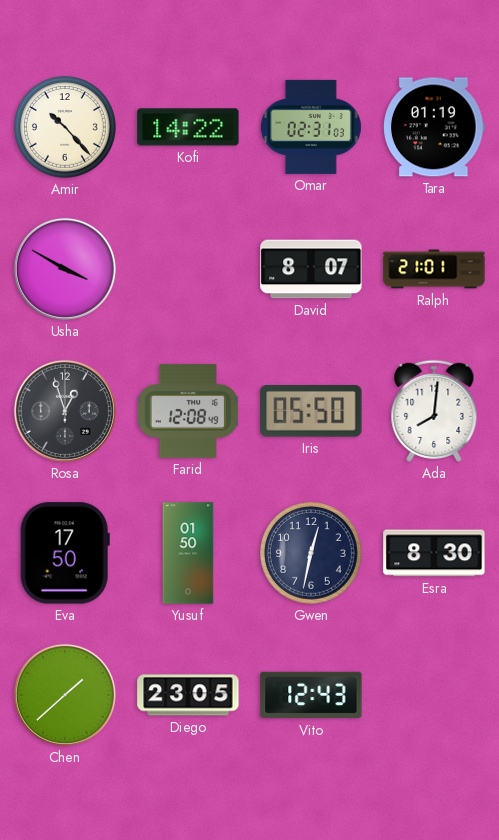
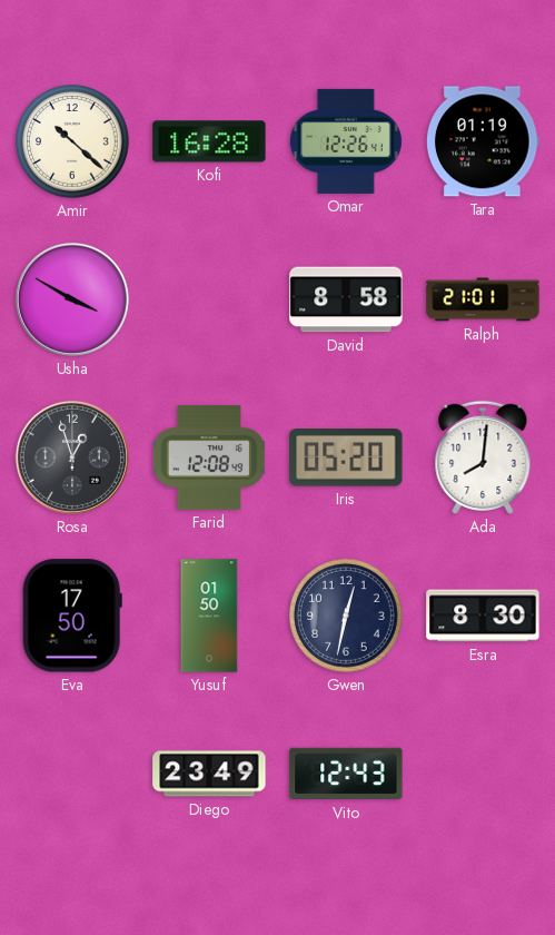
Amir: 10:23 -> 10:22
Kofi: 14:22 -> 16:28
Omar: 02:31 -> 12:26
David: 8:07 -> 8:58
Iris: 05:50 -> 05:20
Chen: 1:38 -> none
Diego: 23:05 -> 23:49
